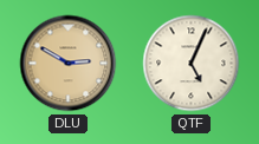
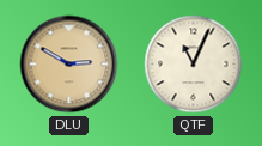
QTF: 5:04 -> 11:04
